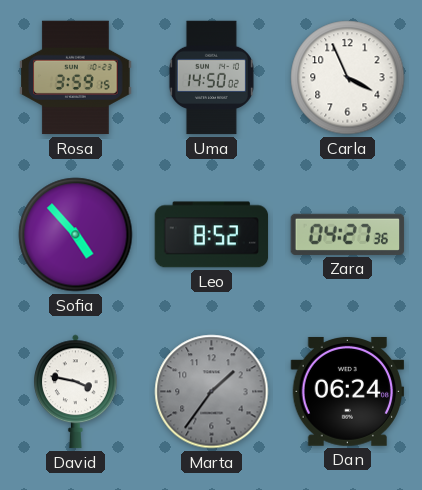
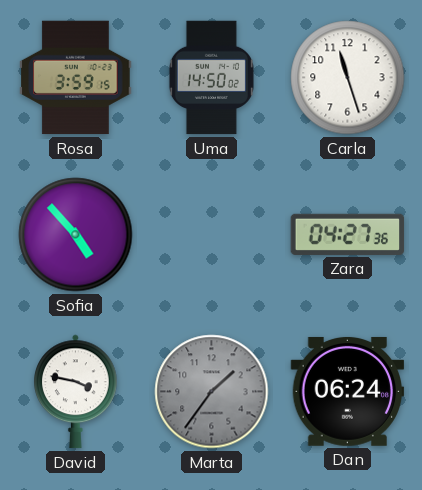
Carla: 3:56 -> 11:27
Leo: 8:52 -> none
